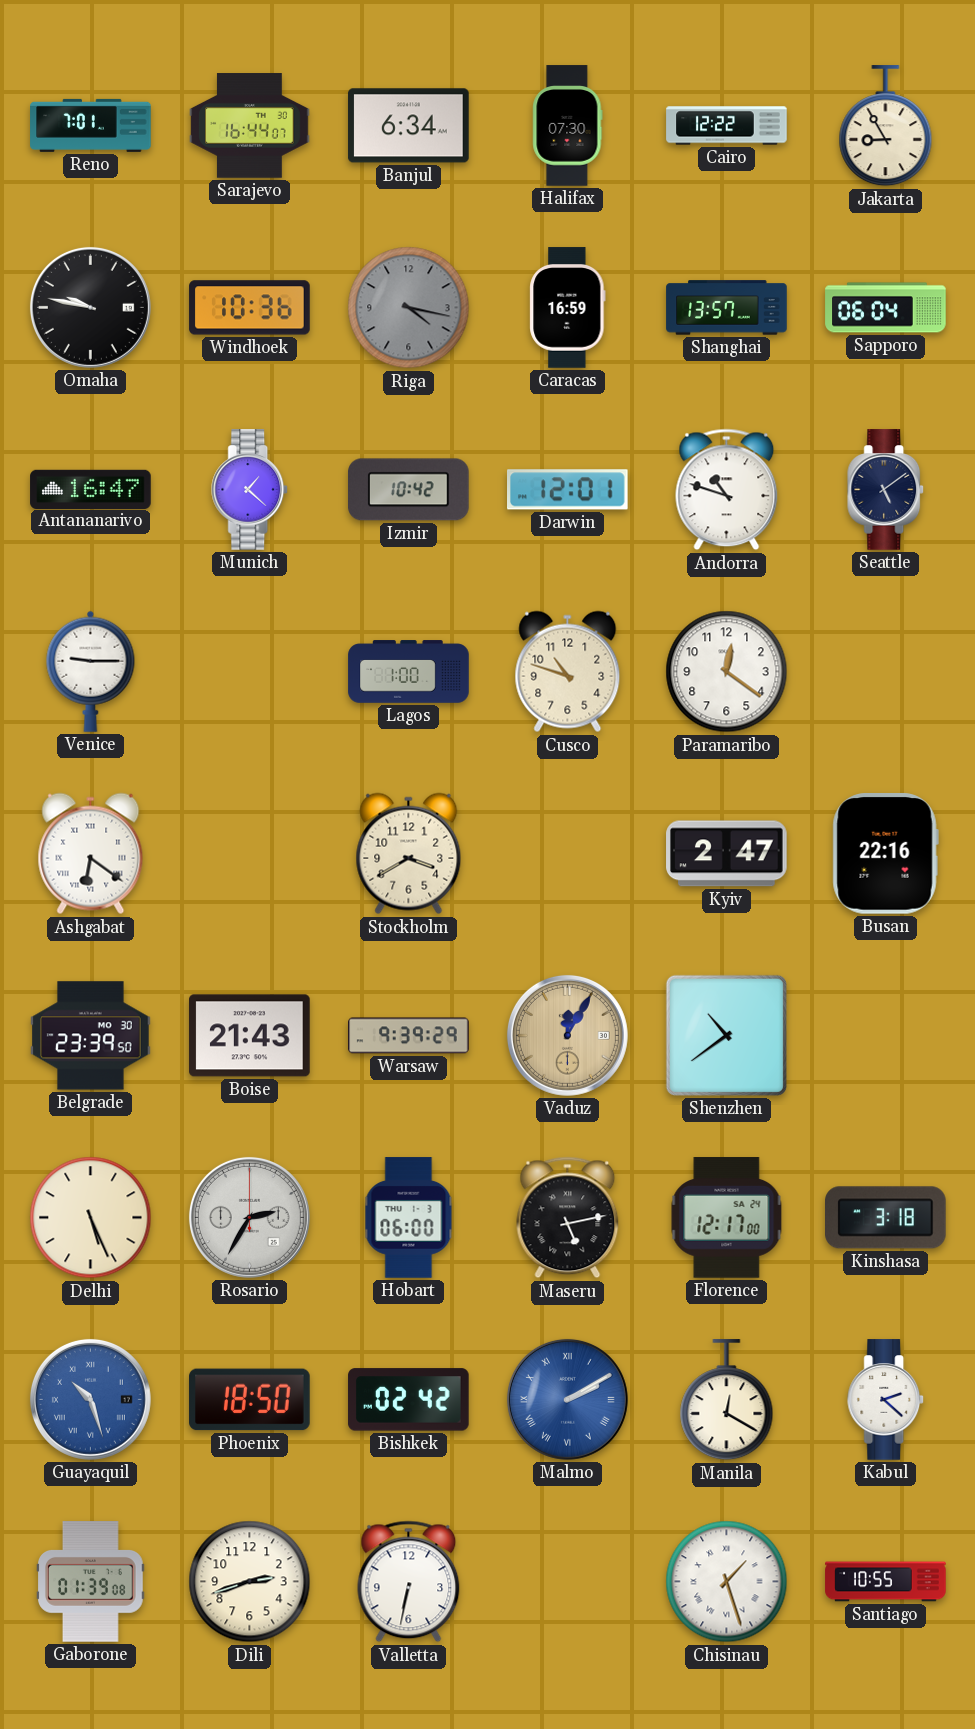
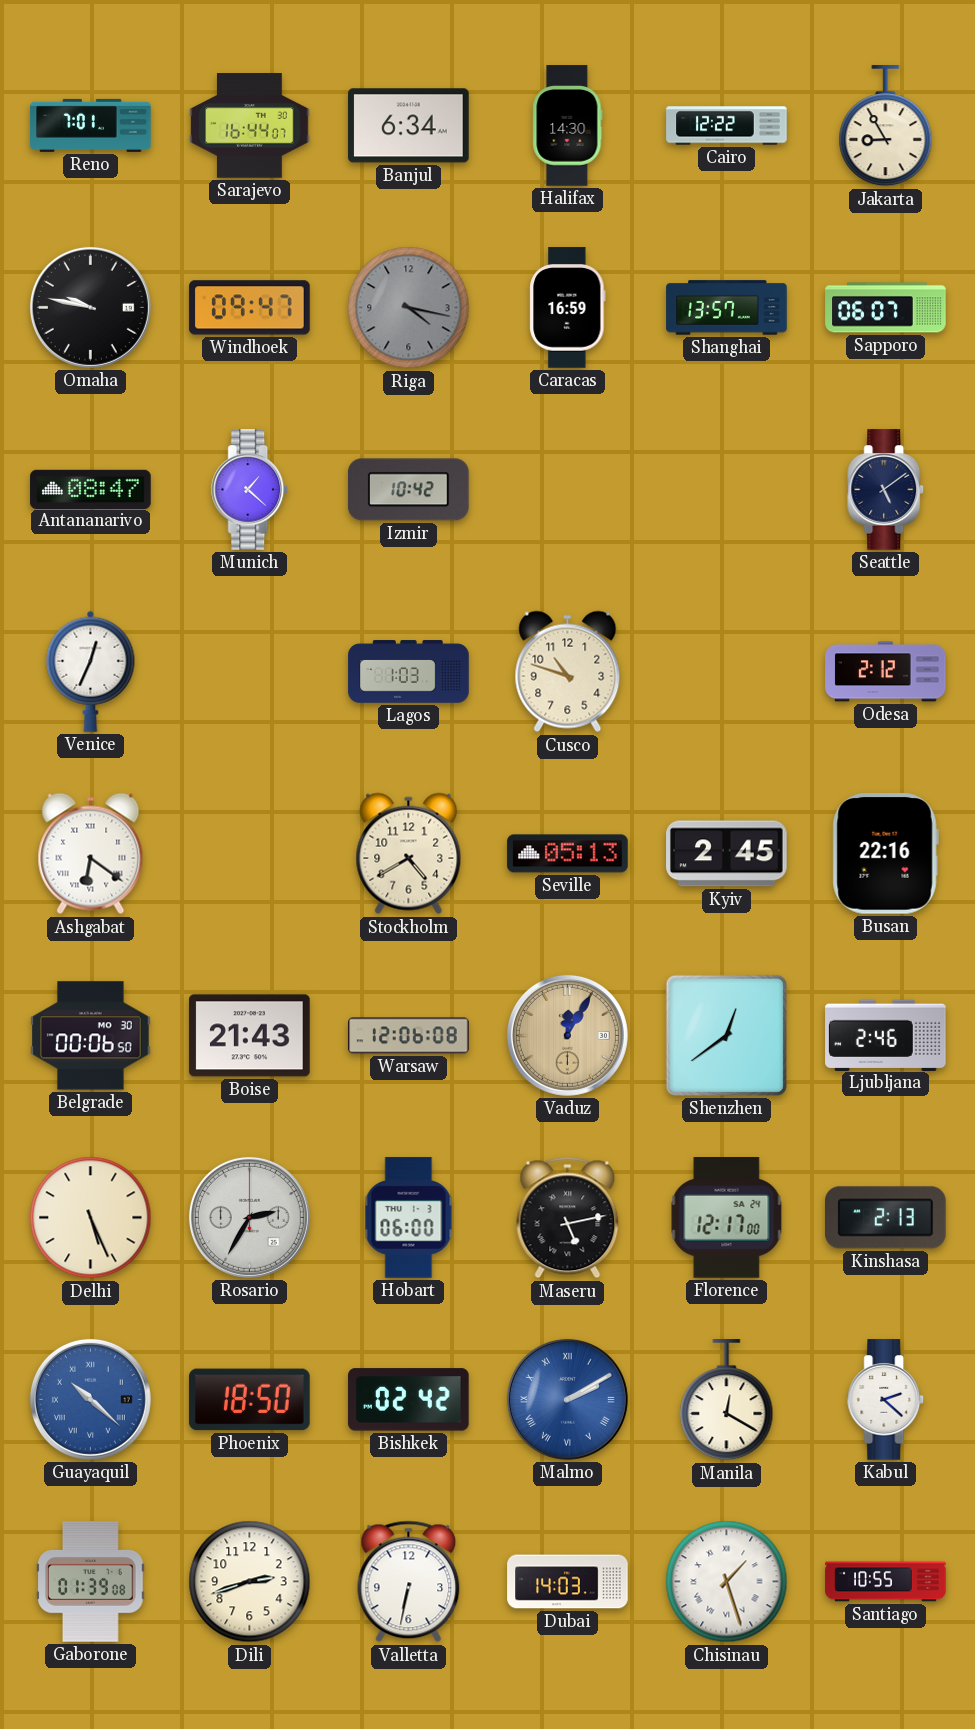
Halifax: 07:30 -> 14:30
Windhoek: 10:36 -> 09:47
Sapporo: 06:04 -> 06:07
Antananarivo: 16:47 -> 08:47
Darwin: 12:01 -> none
Andorra: 10:48 -> none
Venice: 9:15 -> 12:34
Lagos: 1:00 -> 1:03
Paramaribo: 12:21 -> none
Odesa: none -> 2:12
Stockholm: 3:40 -> 4:40
Seville: none -> 05:13
Kyiv: 2:47 -> 2:45
Belgrade: 23:39 -> 00:06
Warsaw: 9:39 -> 12:06
Shenzhen: 10:39 -> 12:39
Ljubljana: none -> 2:46
Kinshasa: 3:18 -> 2:13
Guayaquil: 10:27 -> 10:22
Dubai: none -> 14:03
